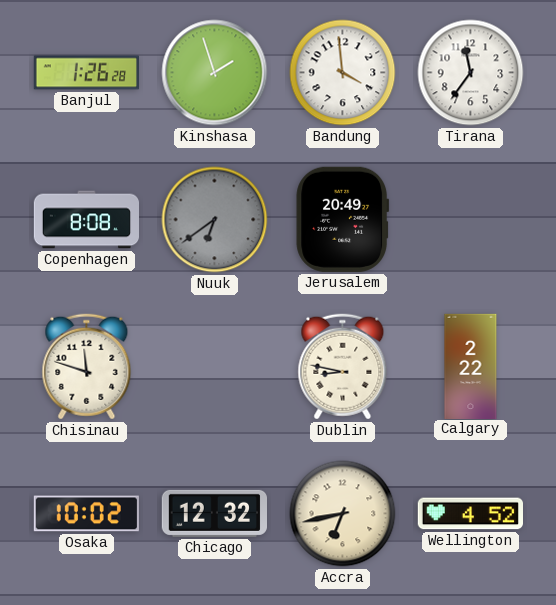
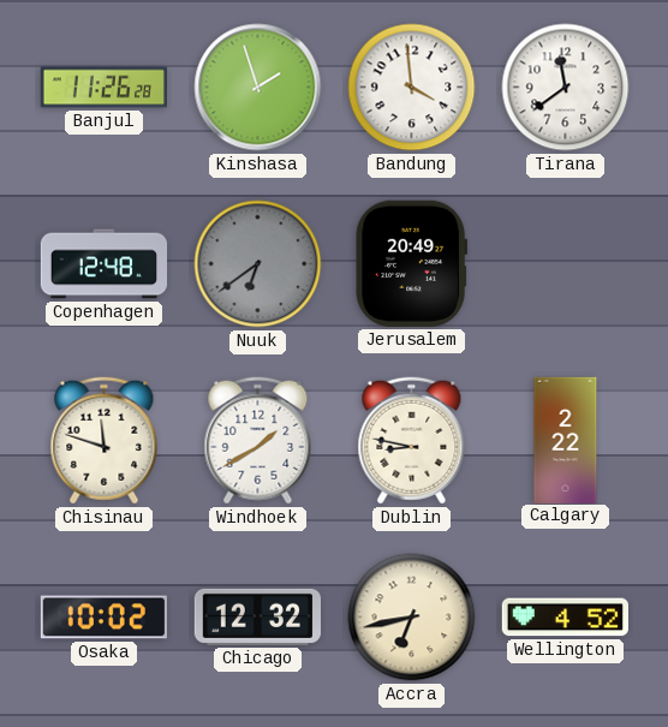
Banjul: 1:26 -> 11:26
Tirana: 11:36 -> 11:39
Copenhagen: 8:08 -> 12:48
Windhoek: none -> 1:40
